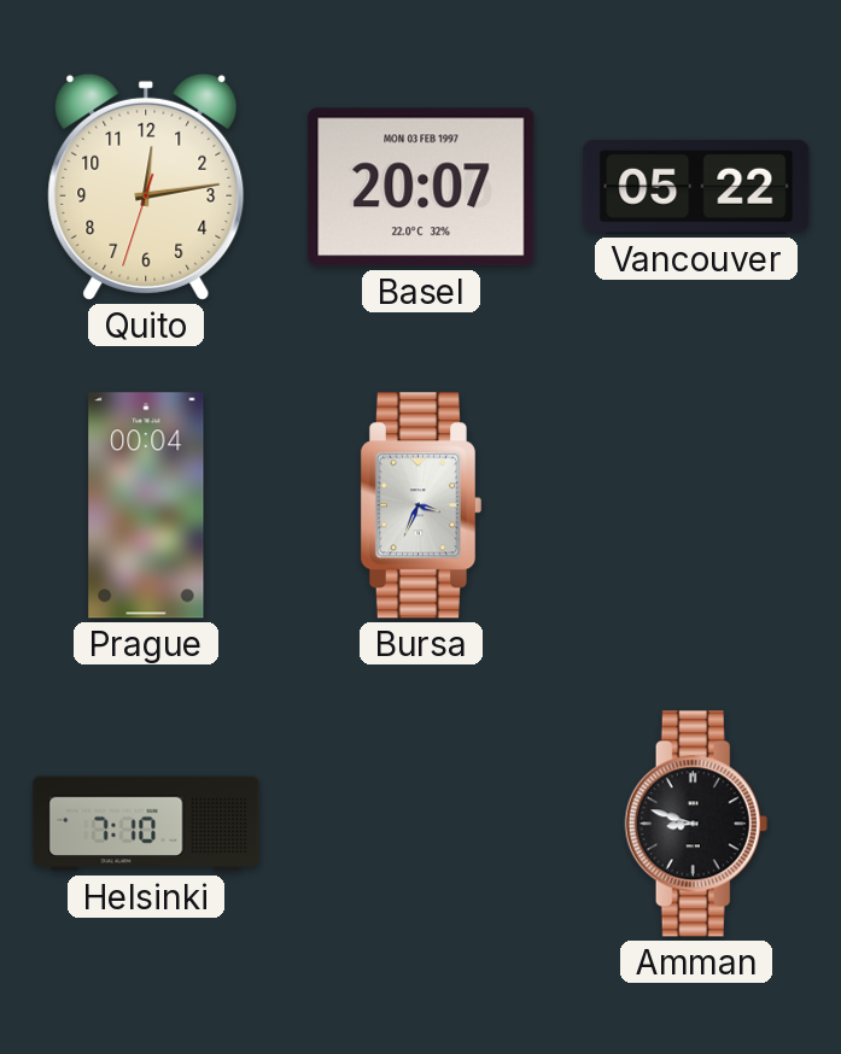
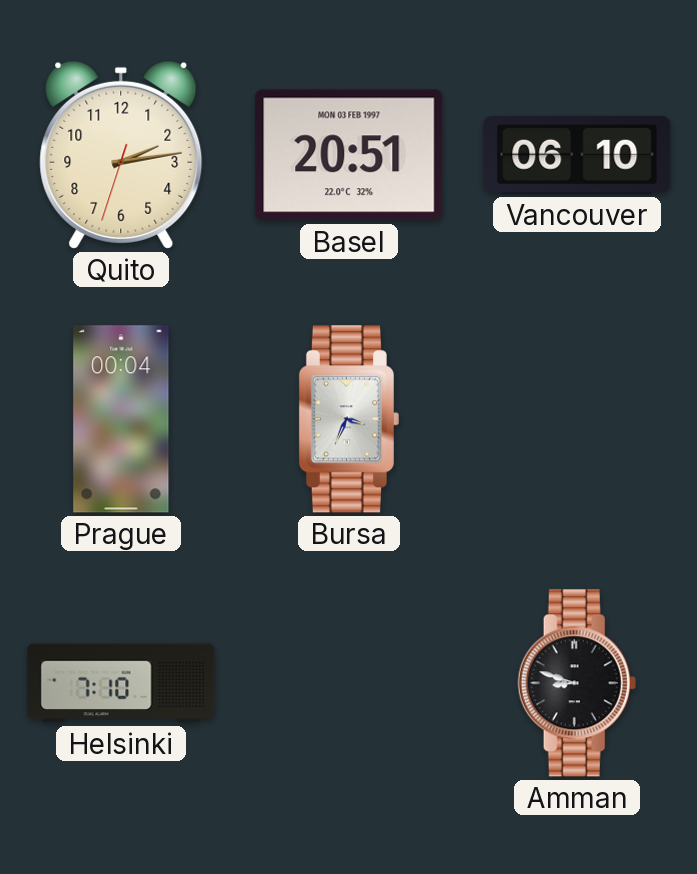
Quito: 12:13 -> 2:13
Basel: 20:07 -> 20:51
Vancouver: 05:22 -> 06:10
